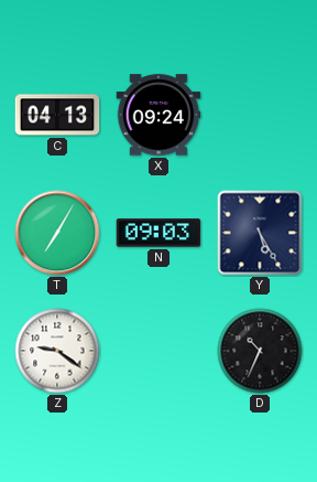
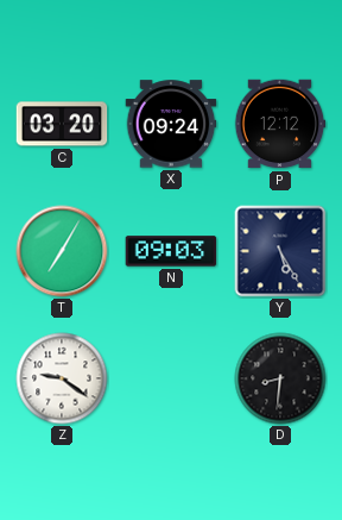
C: 04:13 -> 03:20
P: none -> 12:12
D: 10:34 -> 8:31
